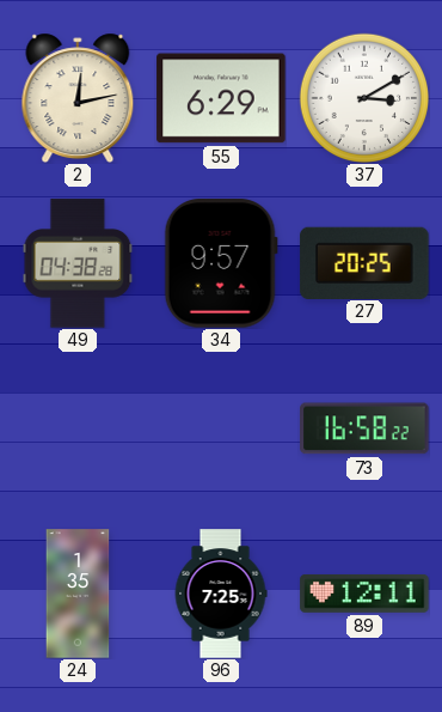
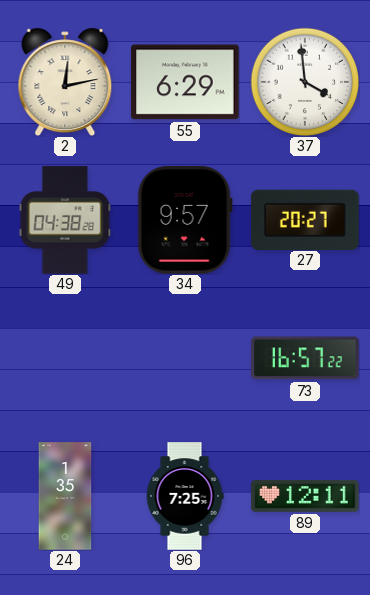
37: 3:10 -> 3:59
27: 20:25 -> 20:27
73: 16:58 -> 16:57
